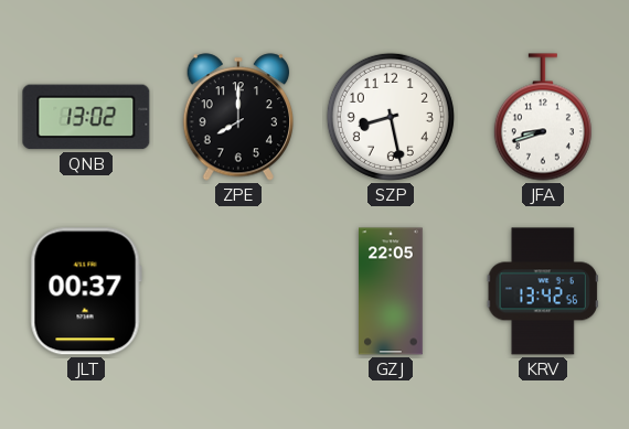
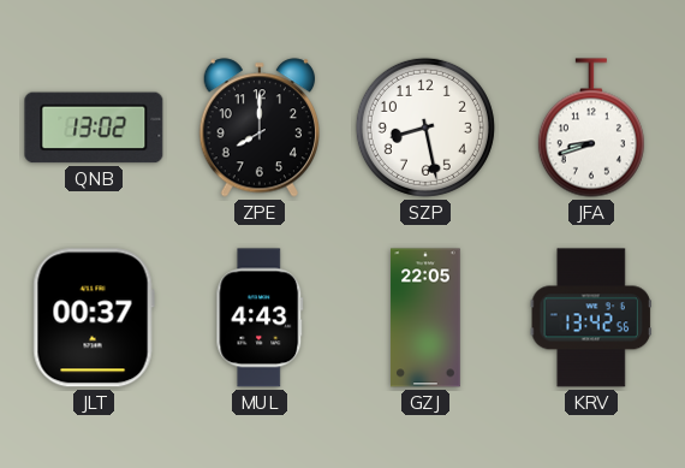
MUL: none -> 4:43
